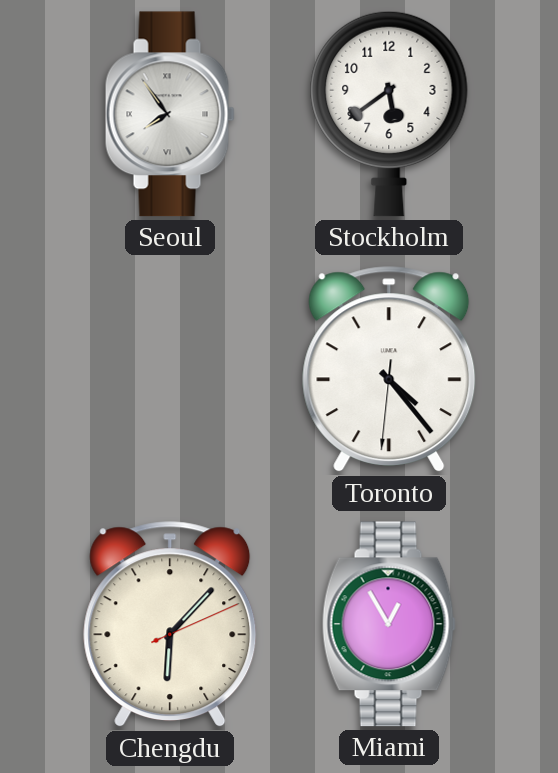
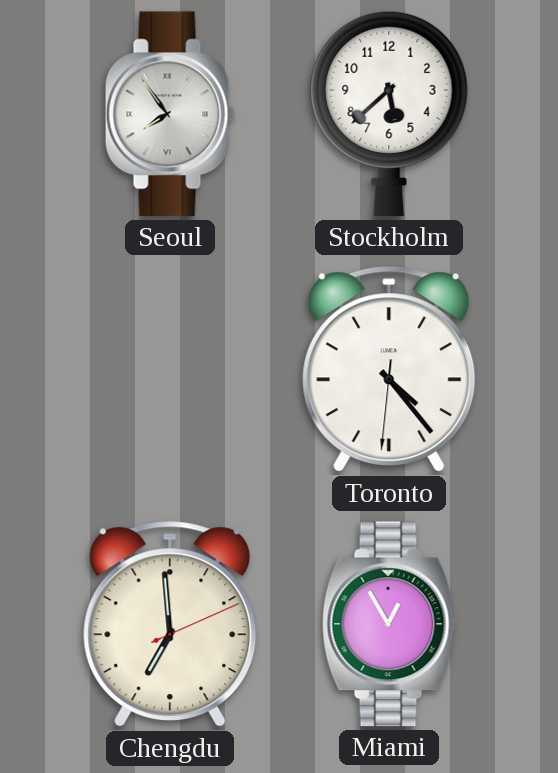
Stockholm: 5:39 -> 5:38
Chengdu: 6:07 -> 6:59
